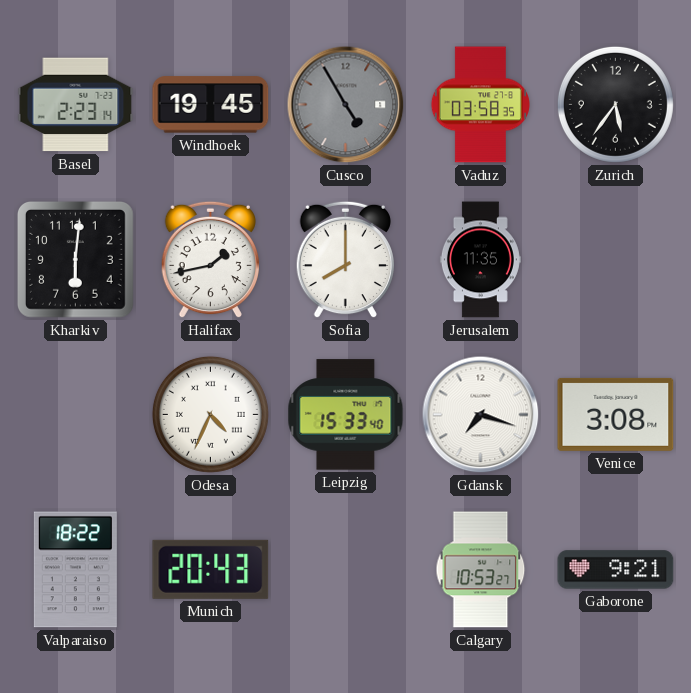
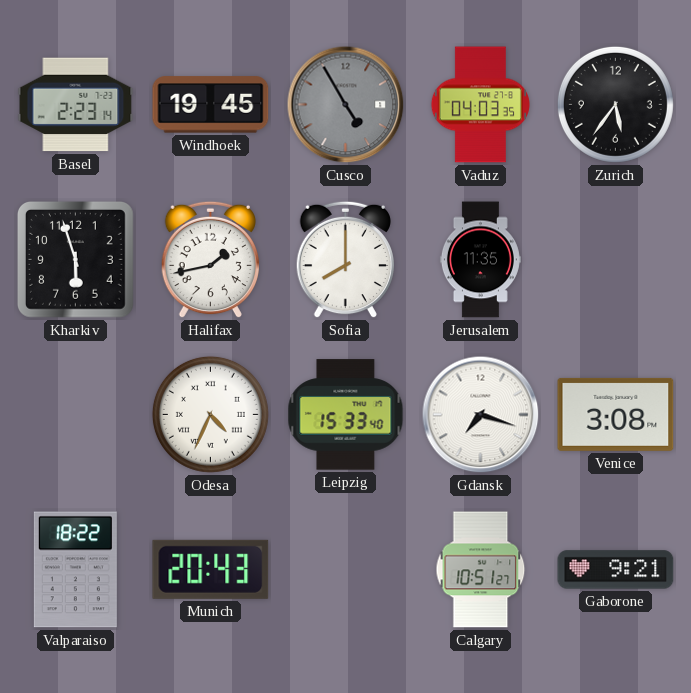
Vaduz: 03:58 -> 04:03
Kharkiv: 6:01 -> 5:57
Calgary: 10:53 -> 10:51
